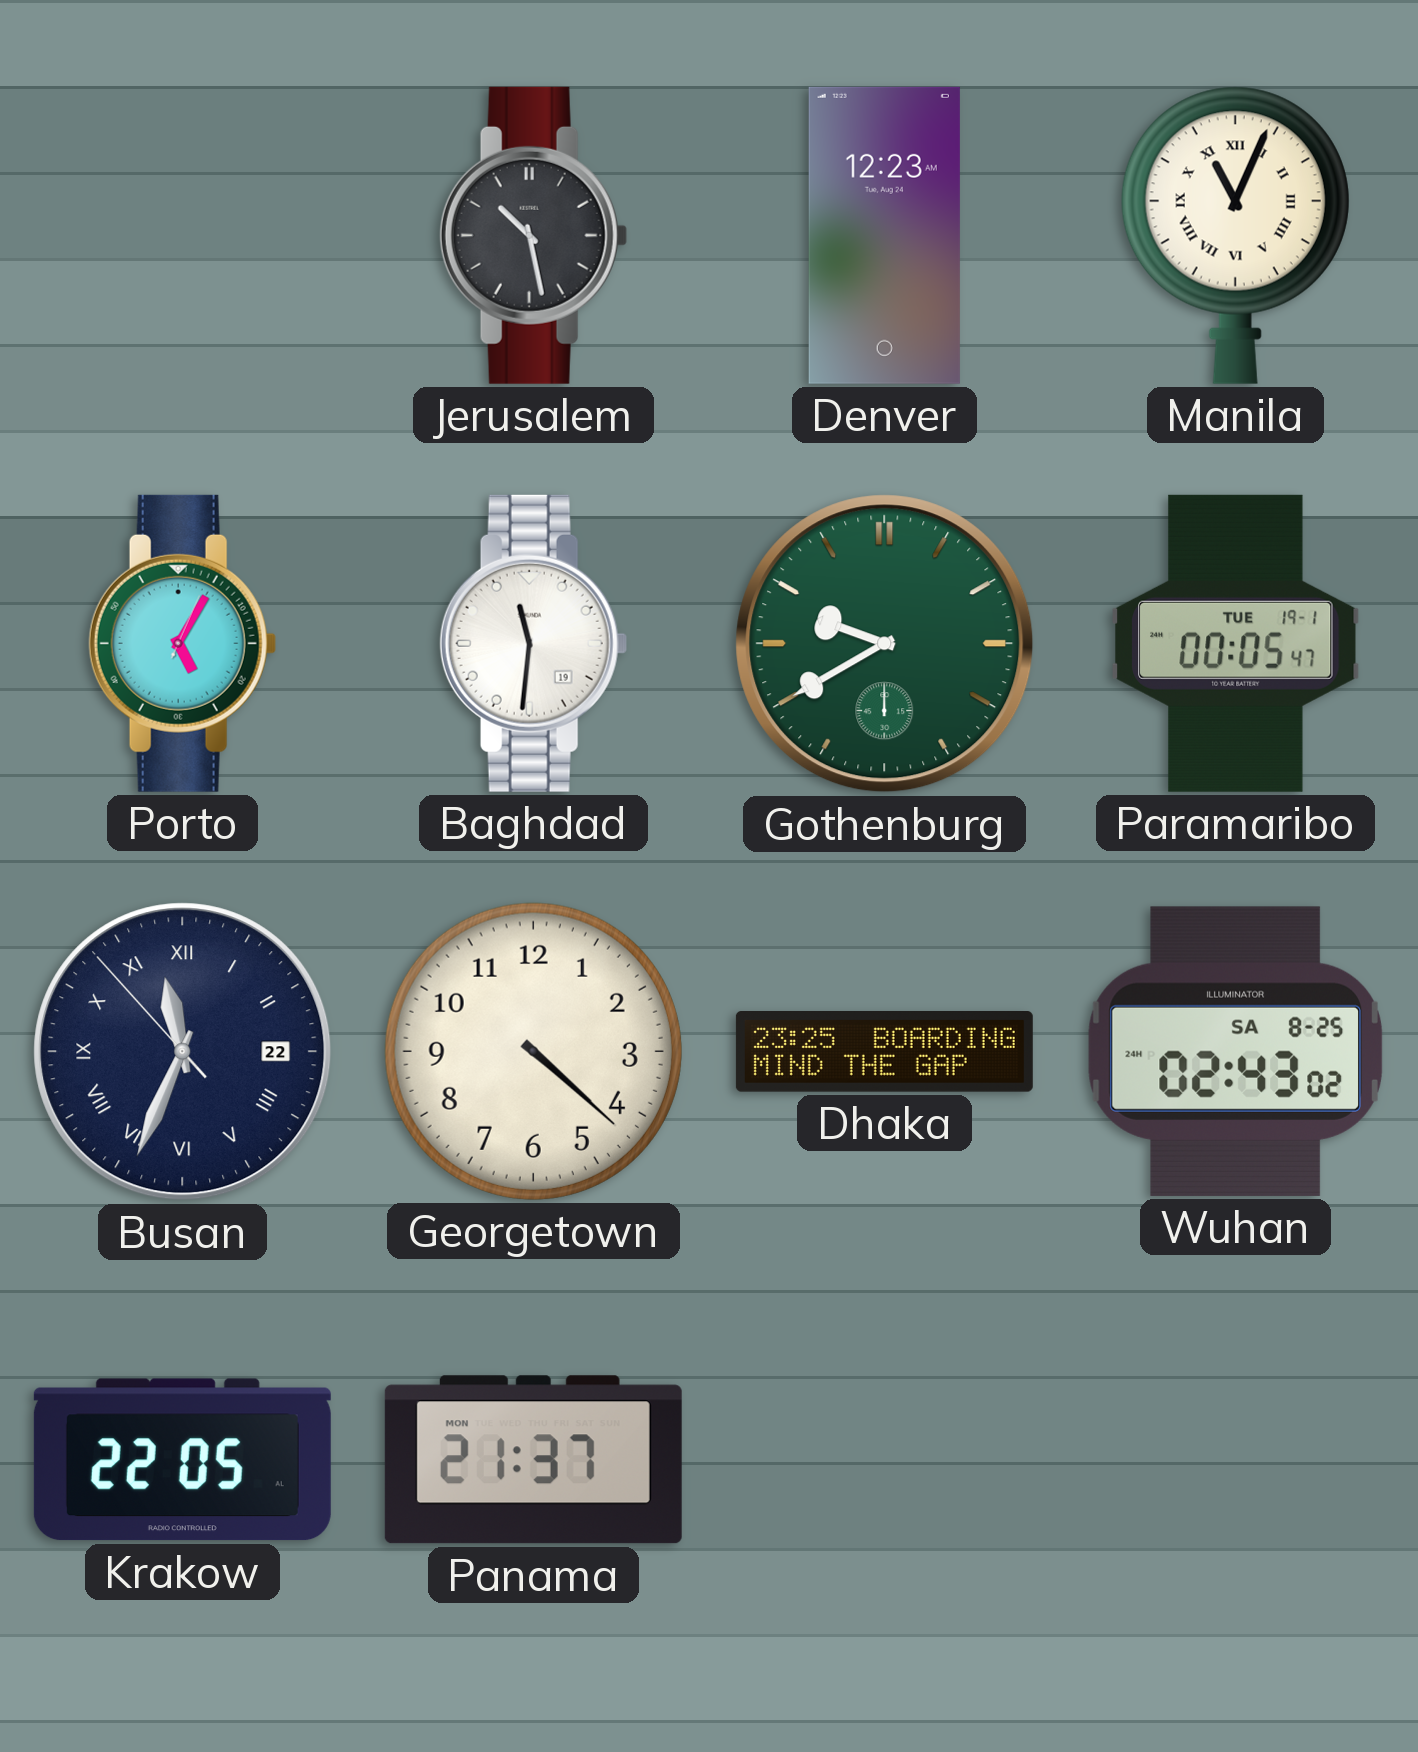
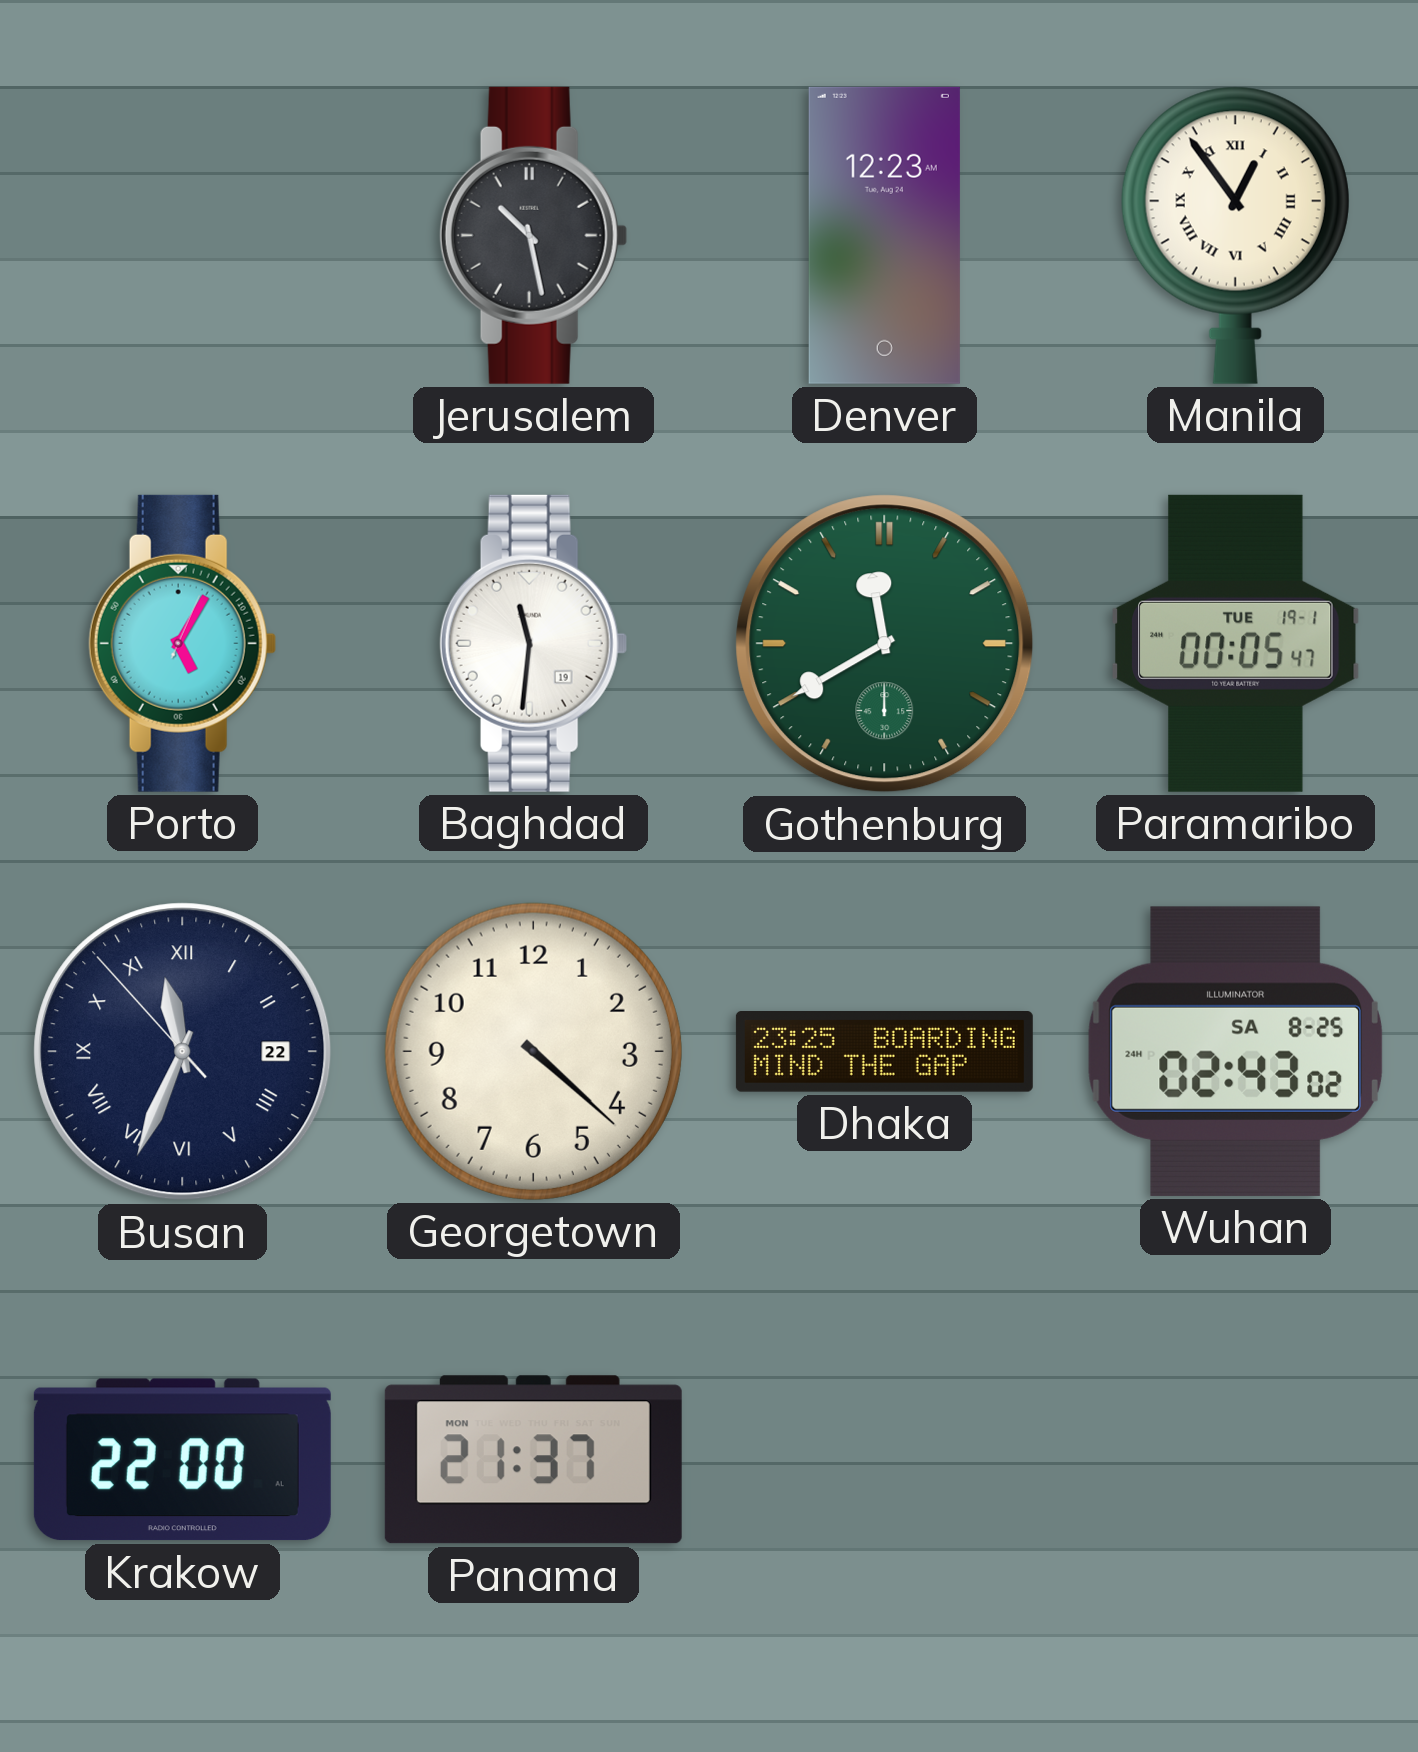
Manila: 11:04 -> 12:54
Gothenburg: 9:40 -> 11:40
Krakow: 22:05 -> 22:00
